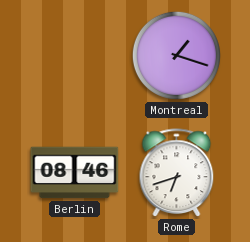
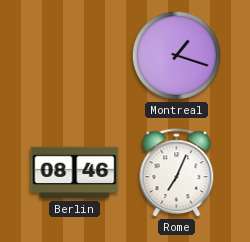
Rome: 6:42 -> 7:04
